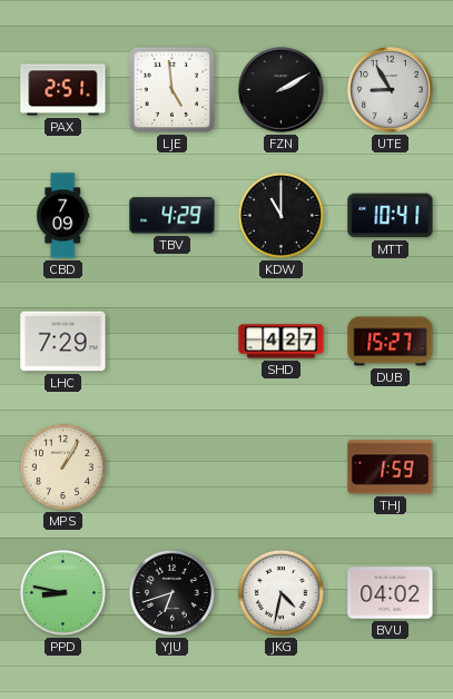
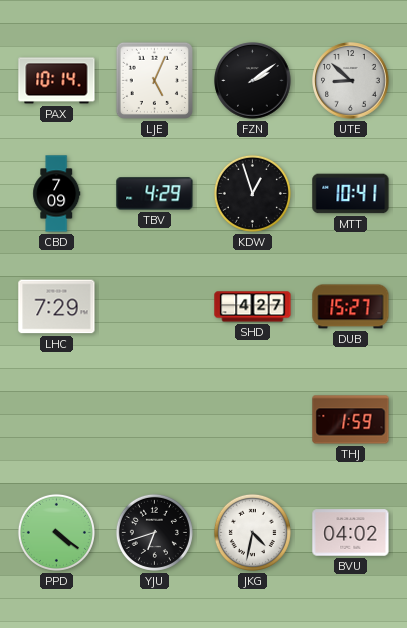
PAX: 2:51 -> 10:14
LJE: 4:59 -> 5:04
FZN: 2:10 -> 2:09
UTE: 8:55 -> 8:52
KDW: 11:00 -> 12:57
MPS: 1:05 -> none
PPD: 8:47 -> 4:21
